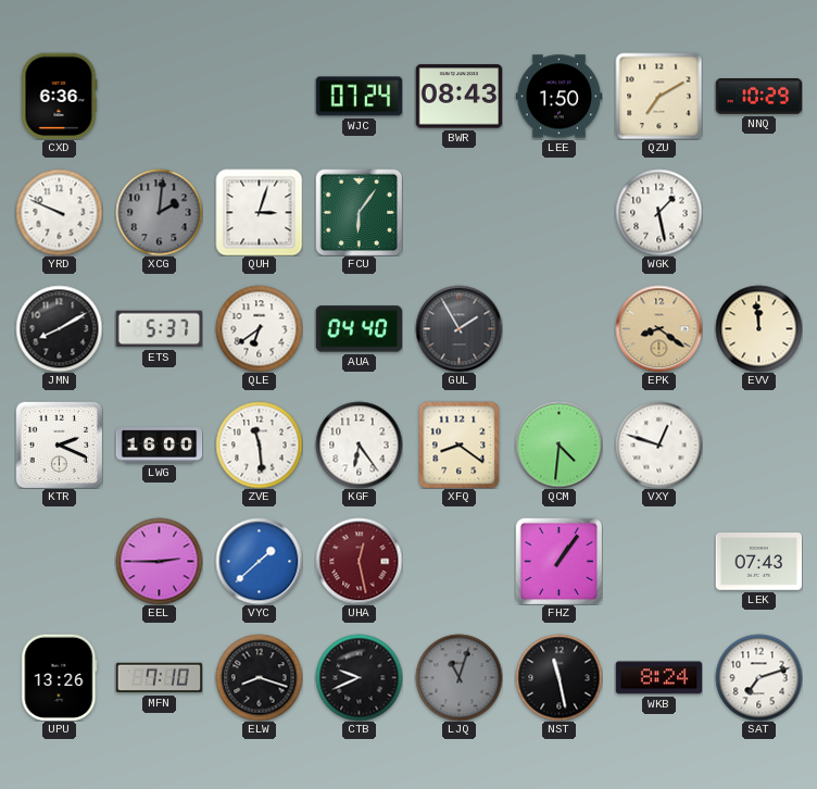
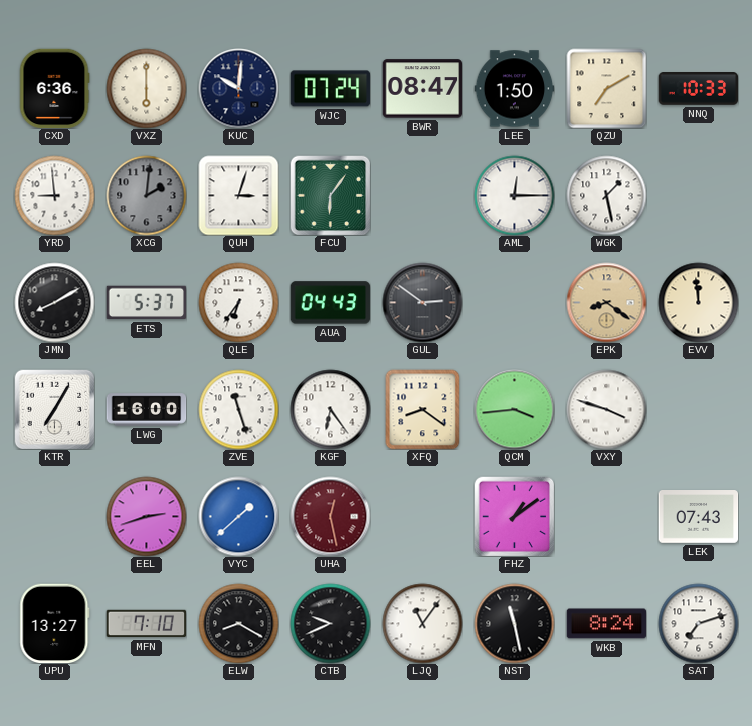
VXZ: none -> 6:00
KUC: none -> 10:01
BWR: 08:43 -> 08:47
NNQ: 10:29 -> 10:33
YRD: 9:49 -> 8:59
AML: none -> 12:15
QLE: 6:39 -> 6:36
AUA: 04:40 -> 04:43
GUL: 1:55 -> 2:51
KTR: 2:19 -> 7:05
ZVE: 11:29 -> 11:27
QCM: 4:31 -> 3:44
VXY: 12:48 -> 3:48
EEL: 2:45 -> 2:42
FHZ: 1:06 -> 1:09
UPU: 13:26 -> 13:27
ELW: 8:18 -> 8:20
LJQ: 11:03 -> 11:06
LJQ dial: grey -> white
